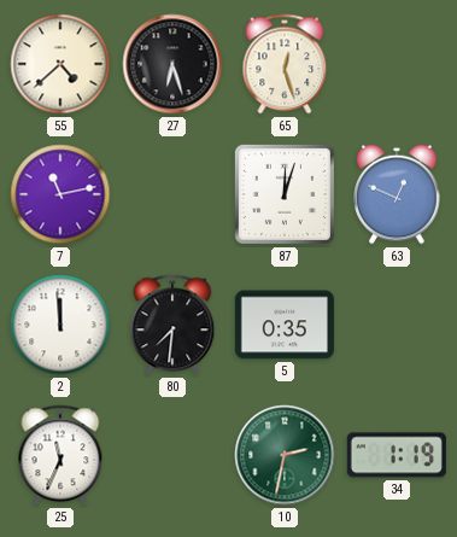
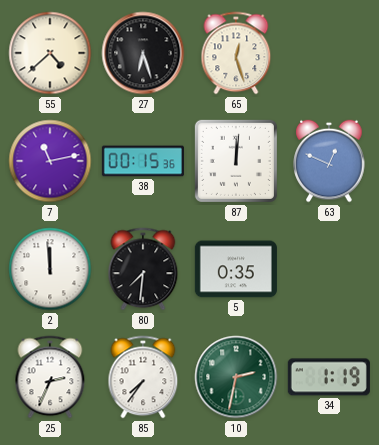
38: none -> 00:15
87: 12:03 -> 12:01
25: 11:34 -> 2:34
85: none -> 7:36
